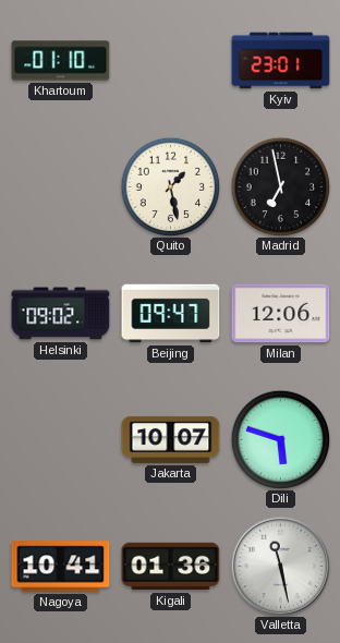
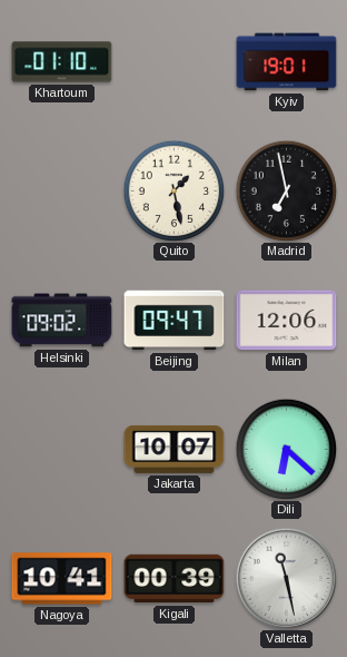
Kyiv: 23:01 -> 19:01
Dili: 5:48 -> 6:22
Kigali: 01:36 -> 00:39
